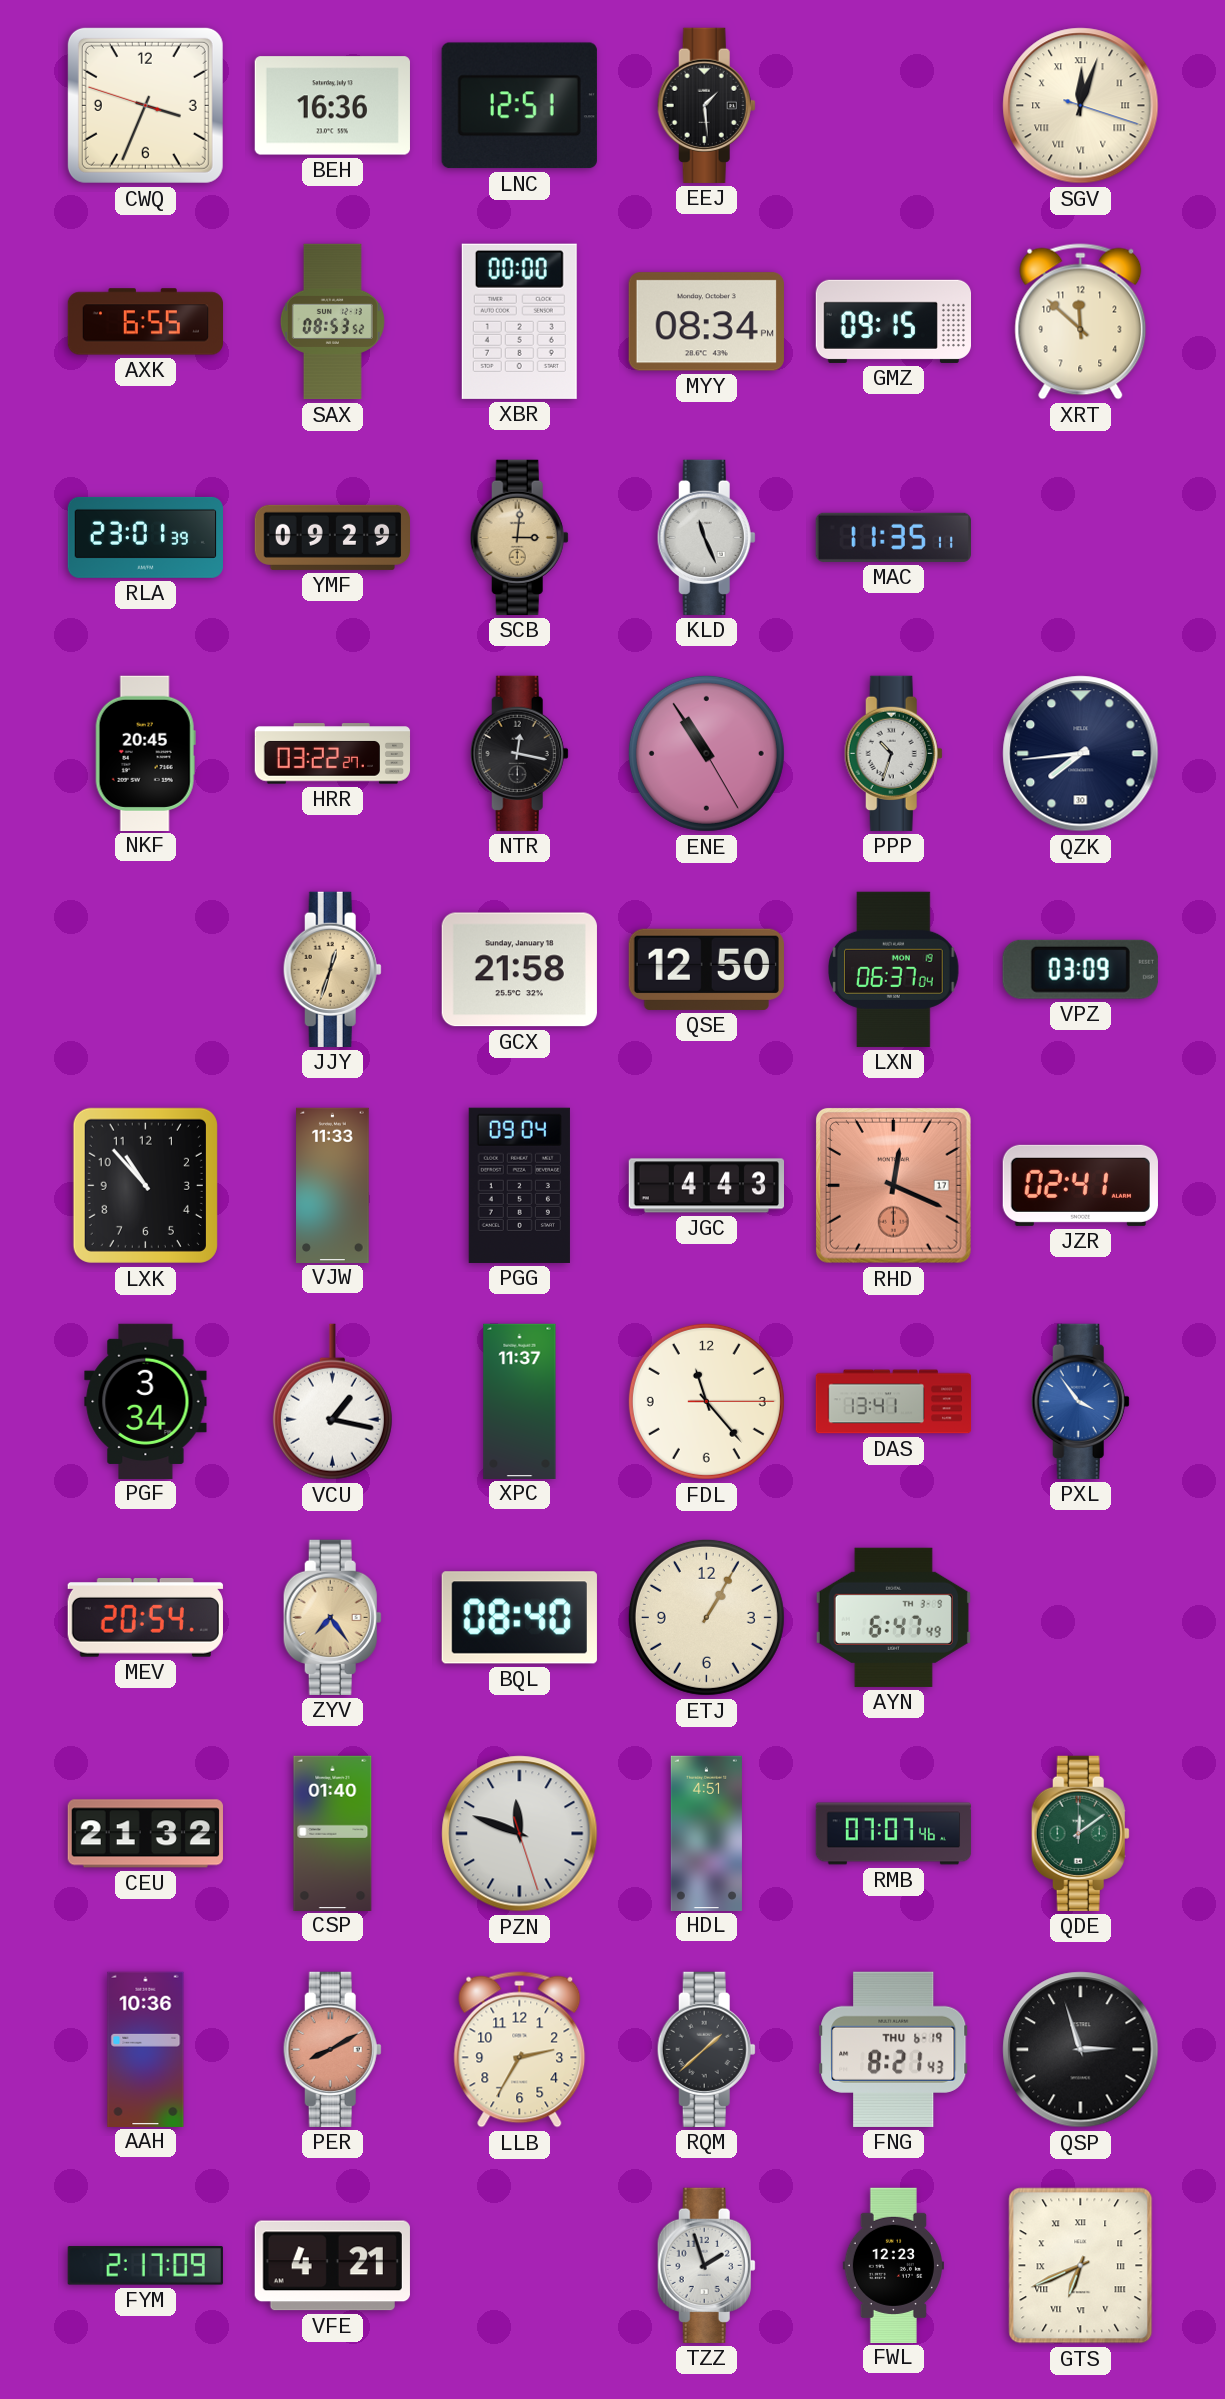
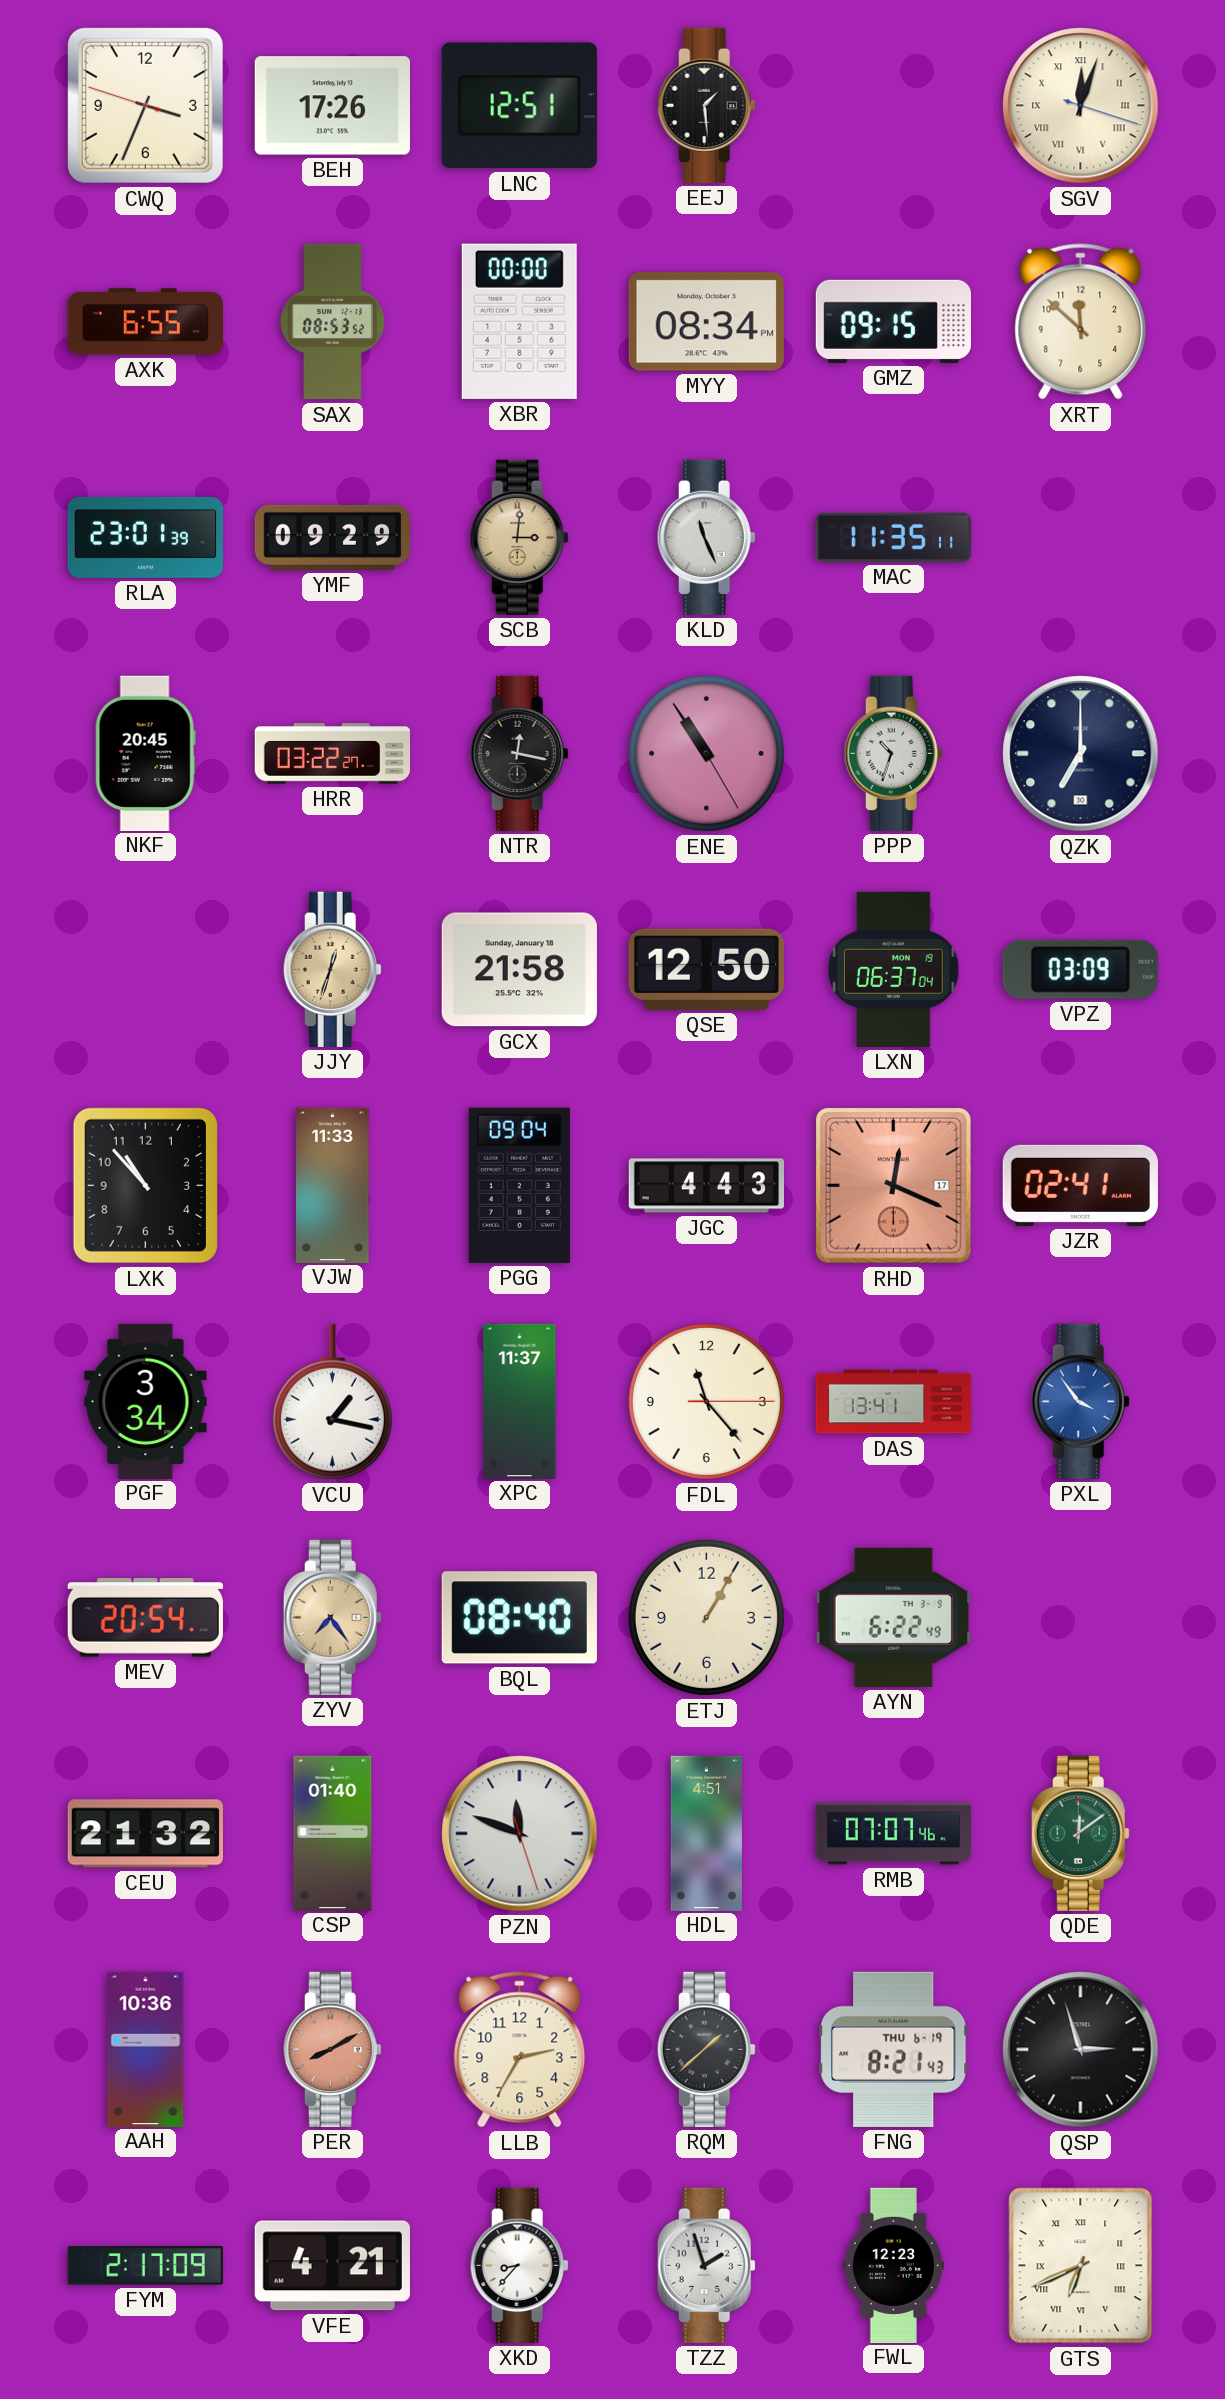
BEH: 16:36 -> 17:26
QZK: 7:44 -> 7:00
AYN: 6:47 -> 6:22
XKD: none -> 8:37
